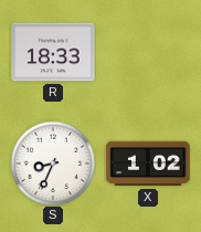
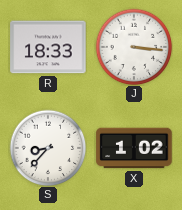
J: none -> 3:16
S: 8:34 -> 8:37
